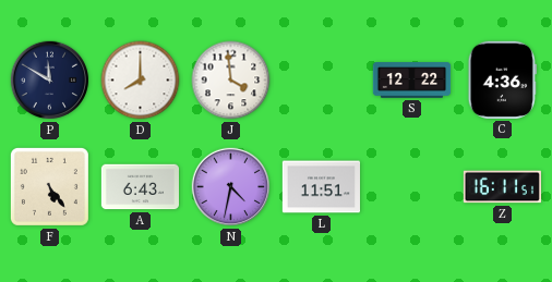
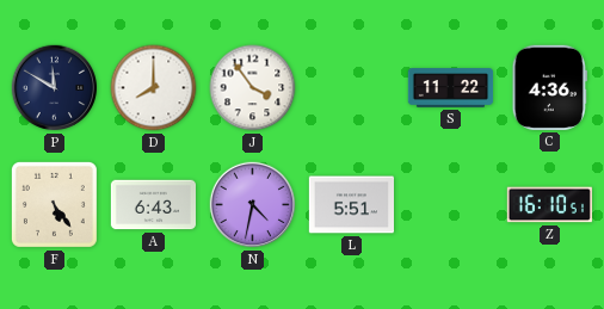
J: 3:59 -> 3:54
S: 12:22 -> 11:22
L: 11:51 -> 5:51
Z: 16:11 -> 16:10
